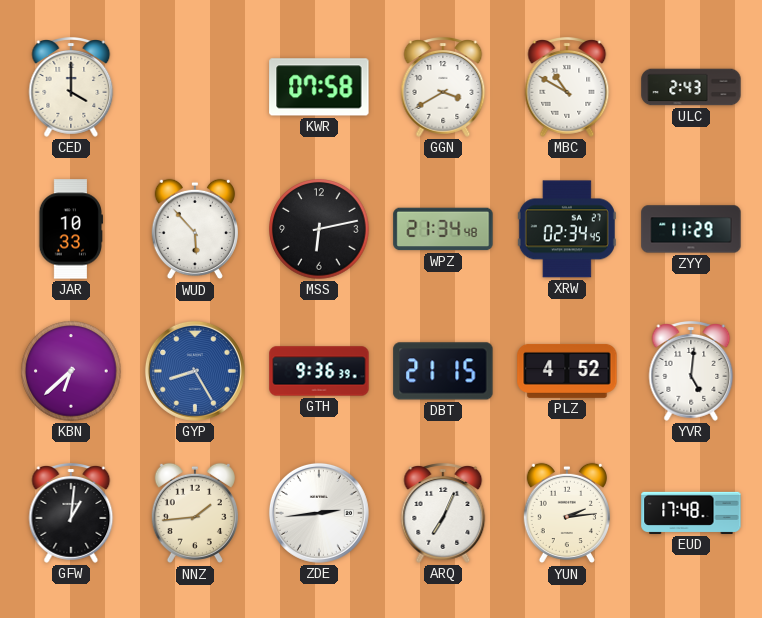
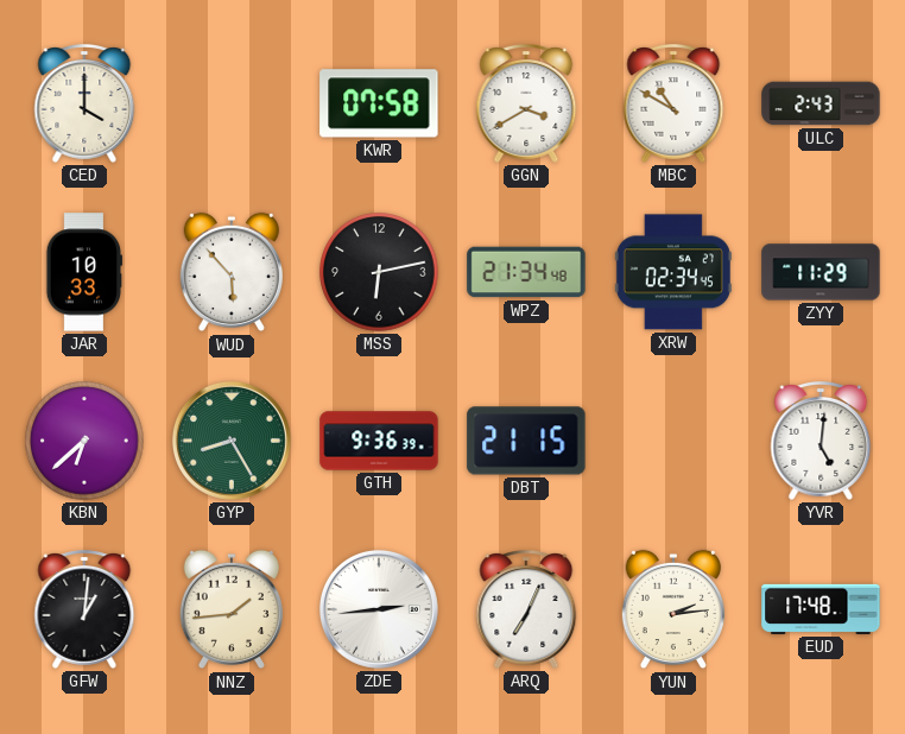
GYP dial: blue -> green
PLZ: 4:52 -> none
